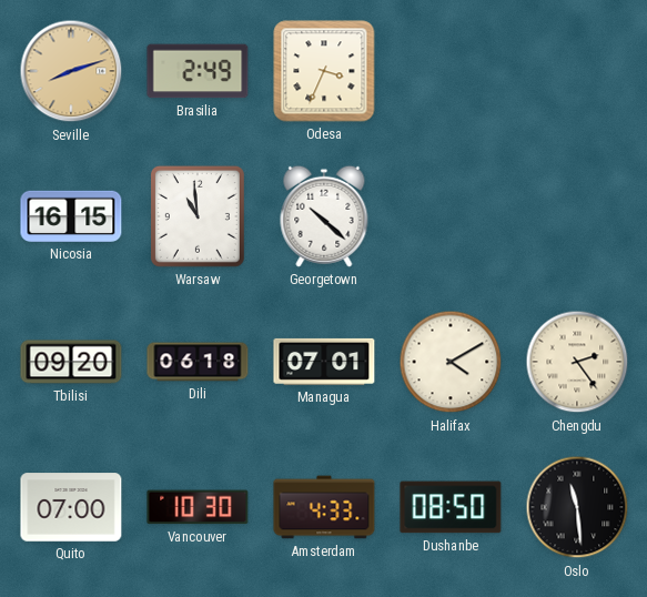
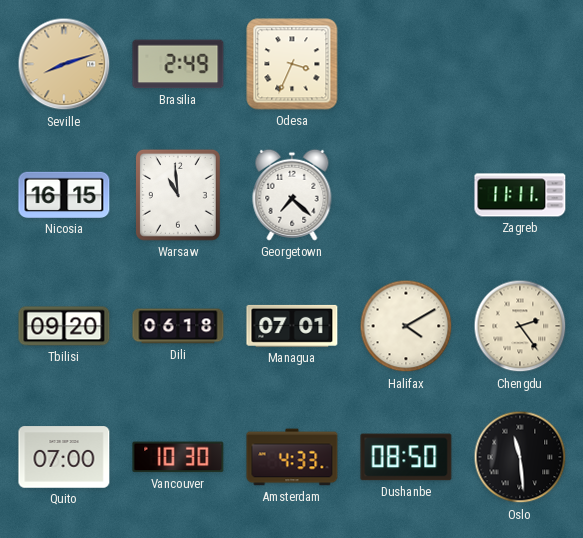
Georgetown: 10:22 -> 7:22
Zagreb: none -> 11:11
